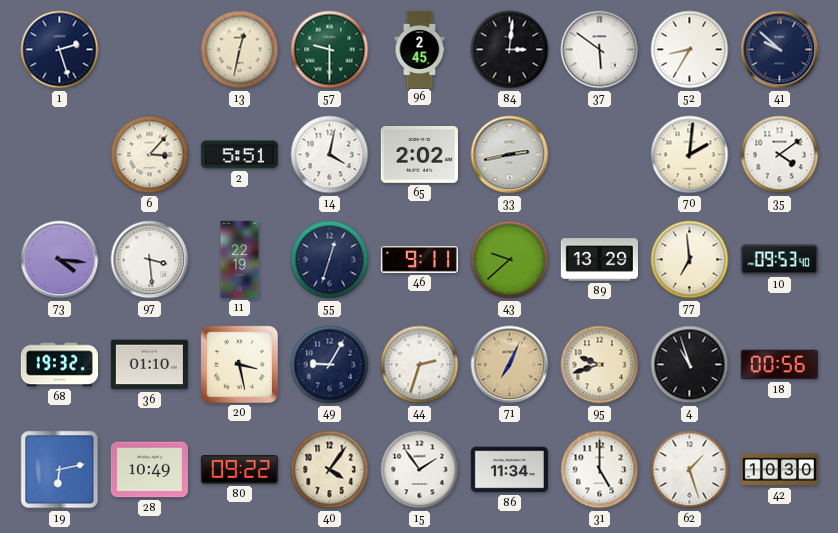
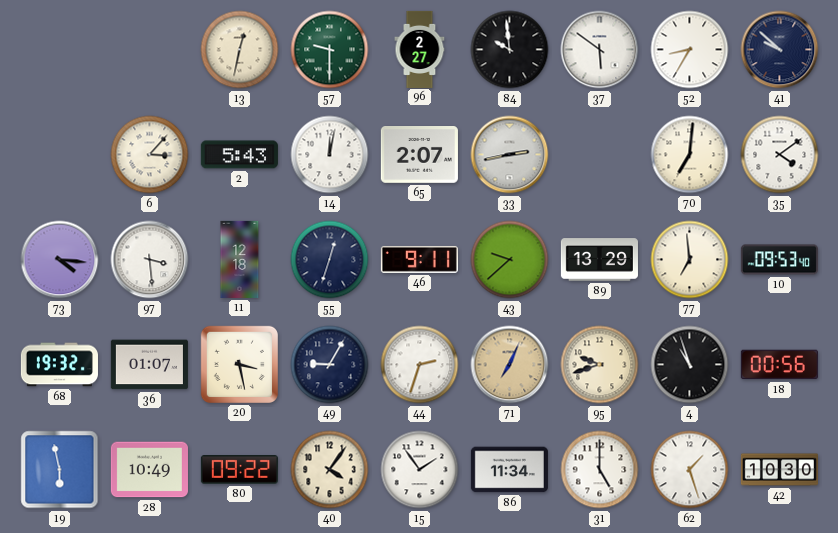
1: 2:27 -> none
96: 2:45 -> 2:27
84: 3:01 -> 9:59
2: 5:51 -> 5:43
14: 4:02 -> 12:02
65: 2:02 -> 2:07
70: 2:01 -> 7:01
11: 22:19 -> 12:18
36: 01:10 -> 01:07
19: 6:13 -> 5:58
